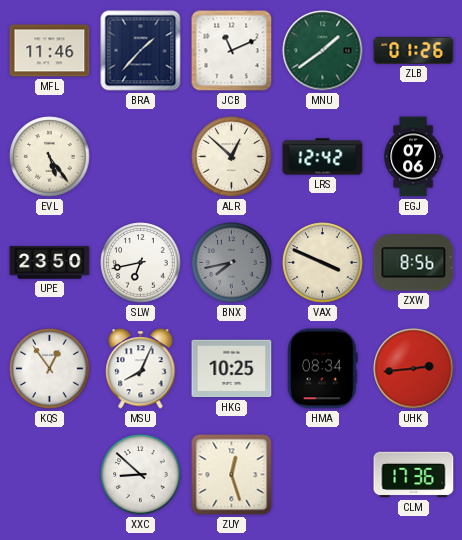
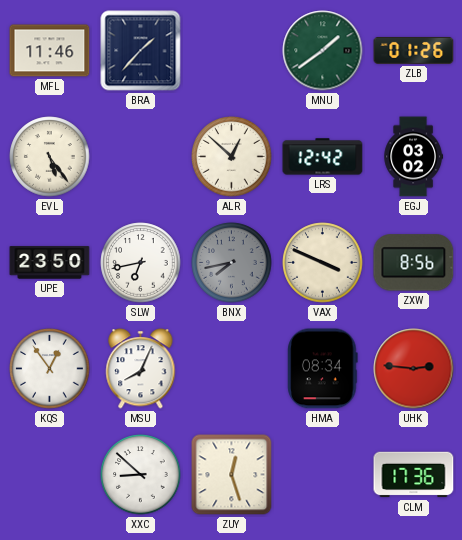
JCB: 11:11 -> none
EGJ: 07:06 -> 03:02
HKG: 10:25 -> none
UHK: 2:44 -> 2:46
